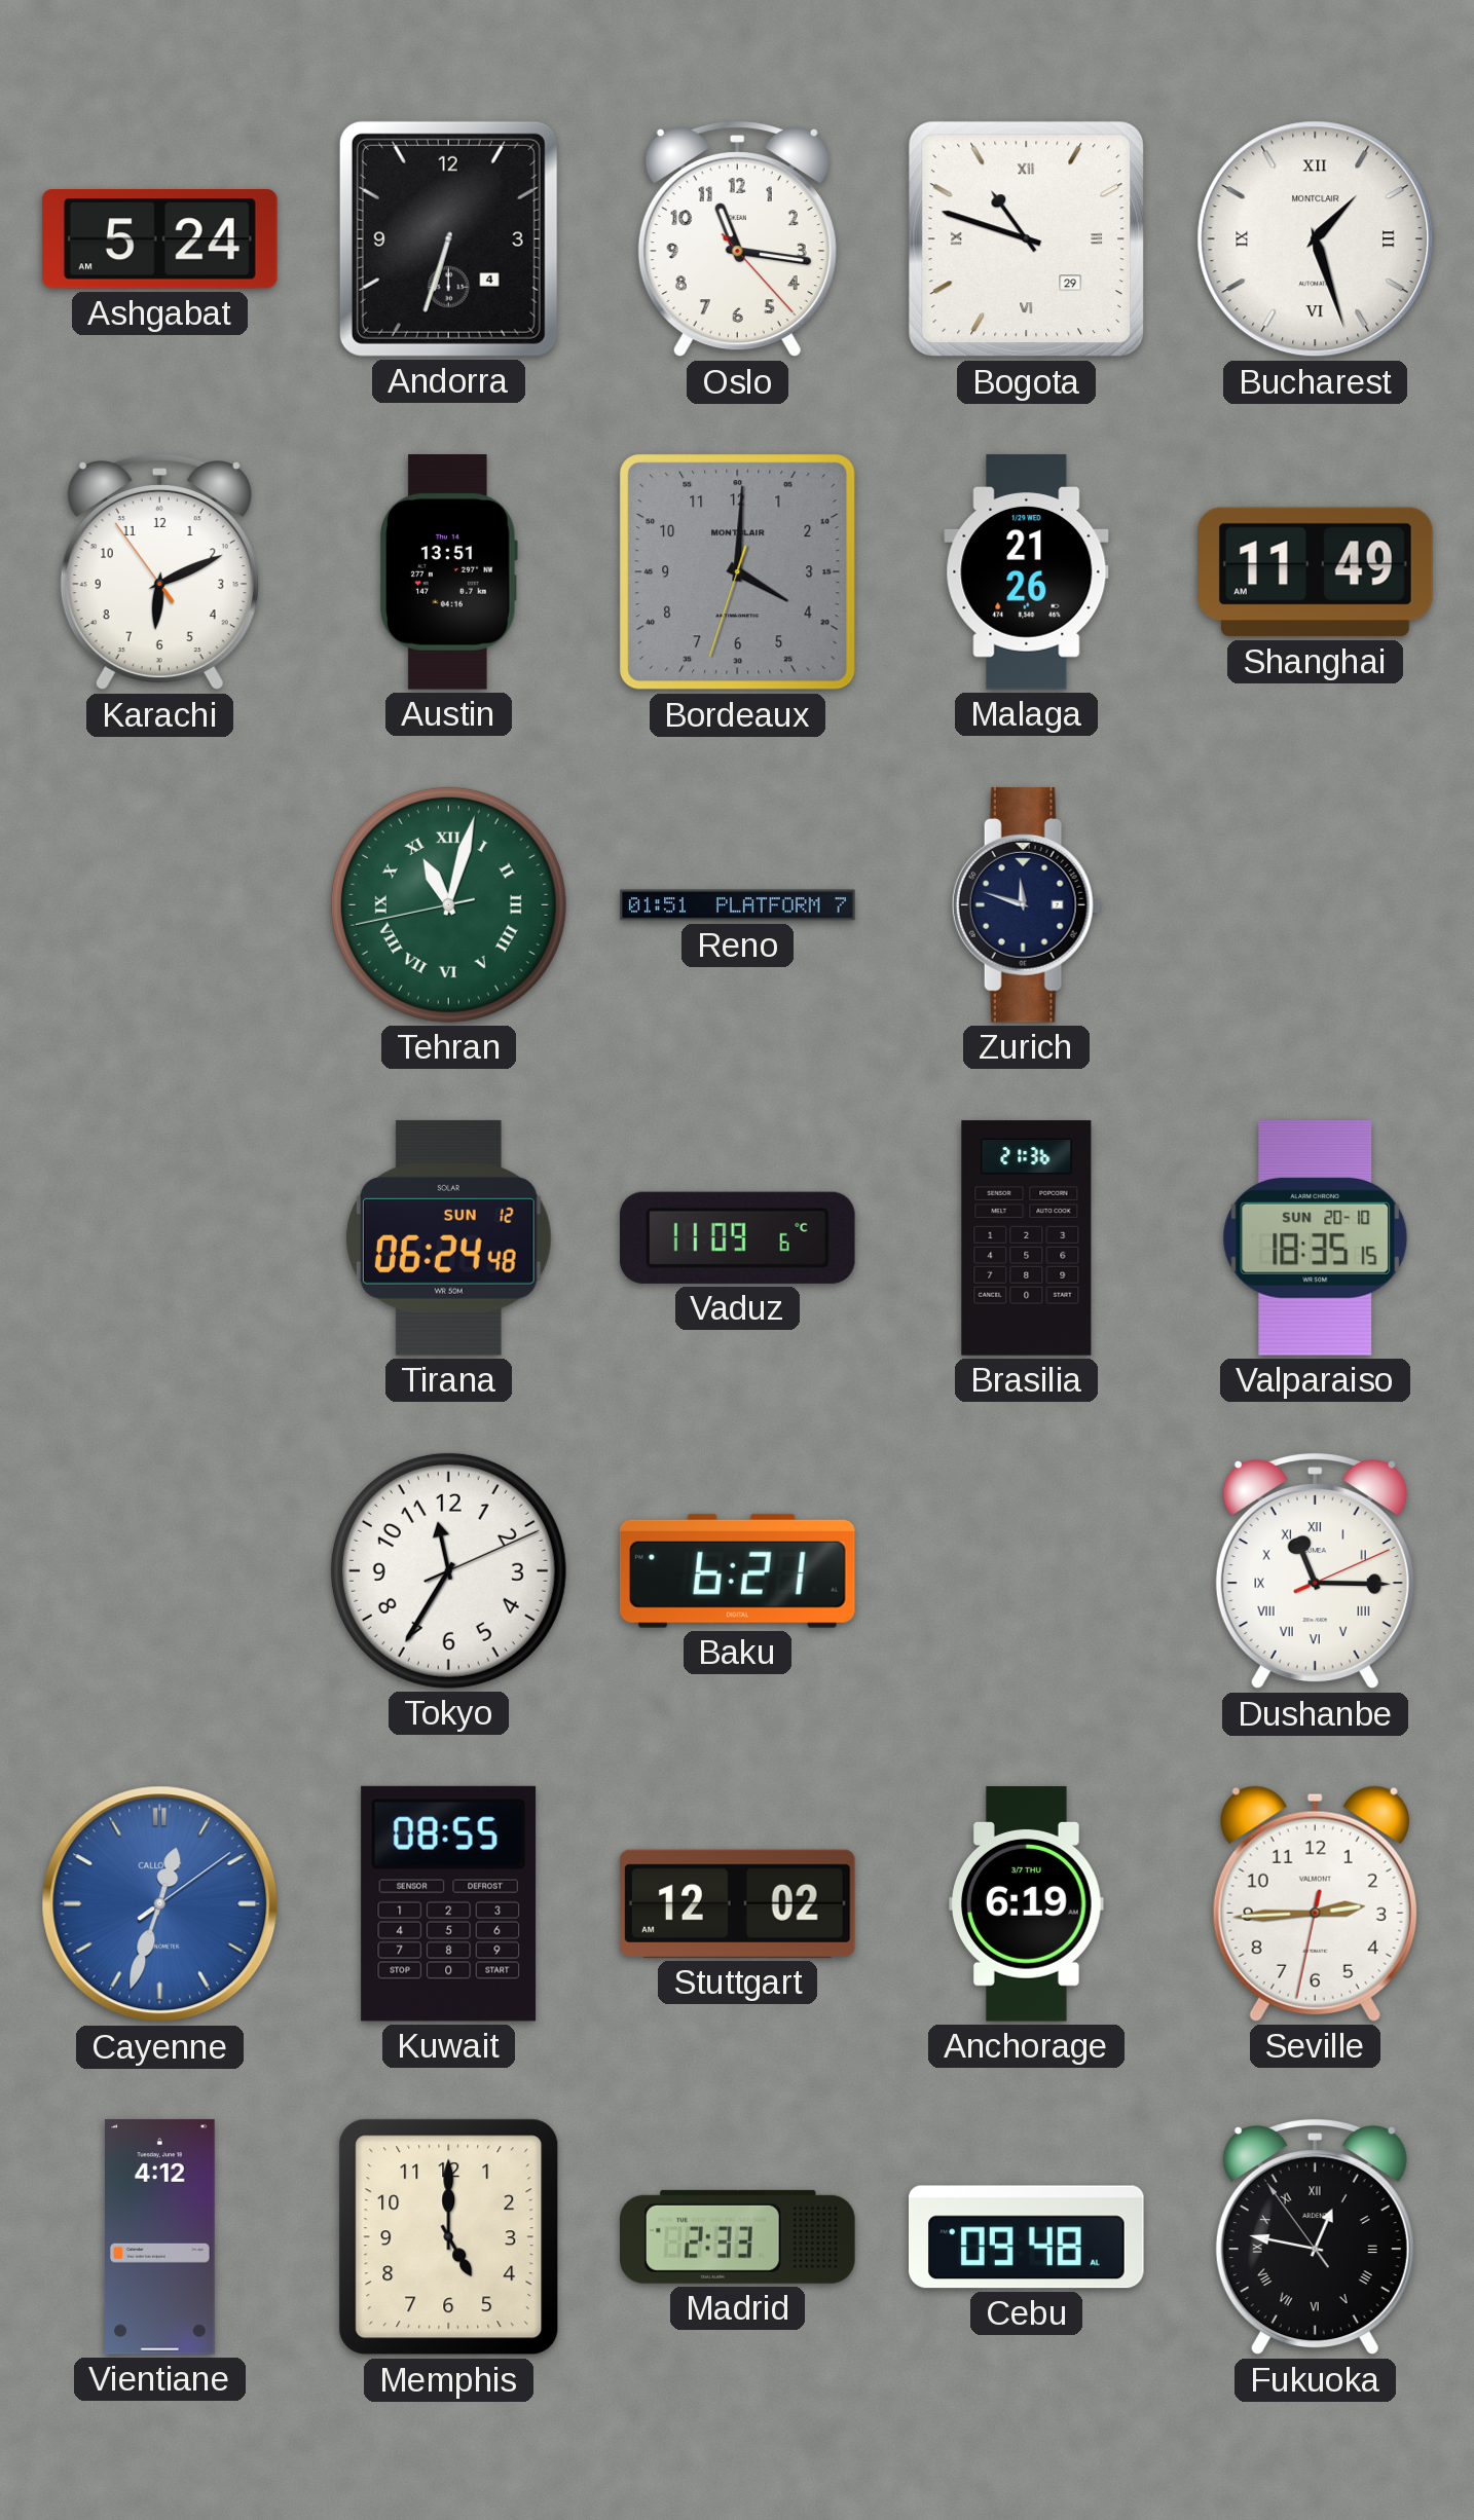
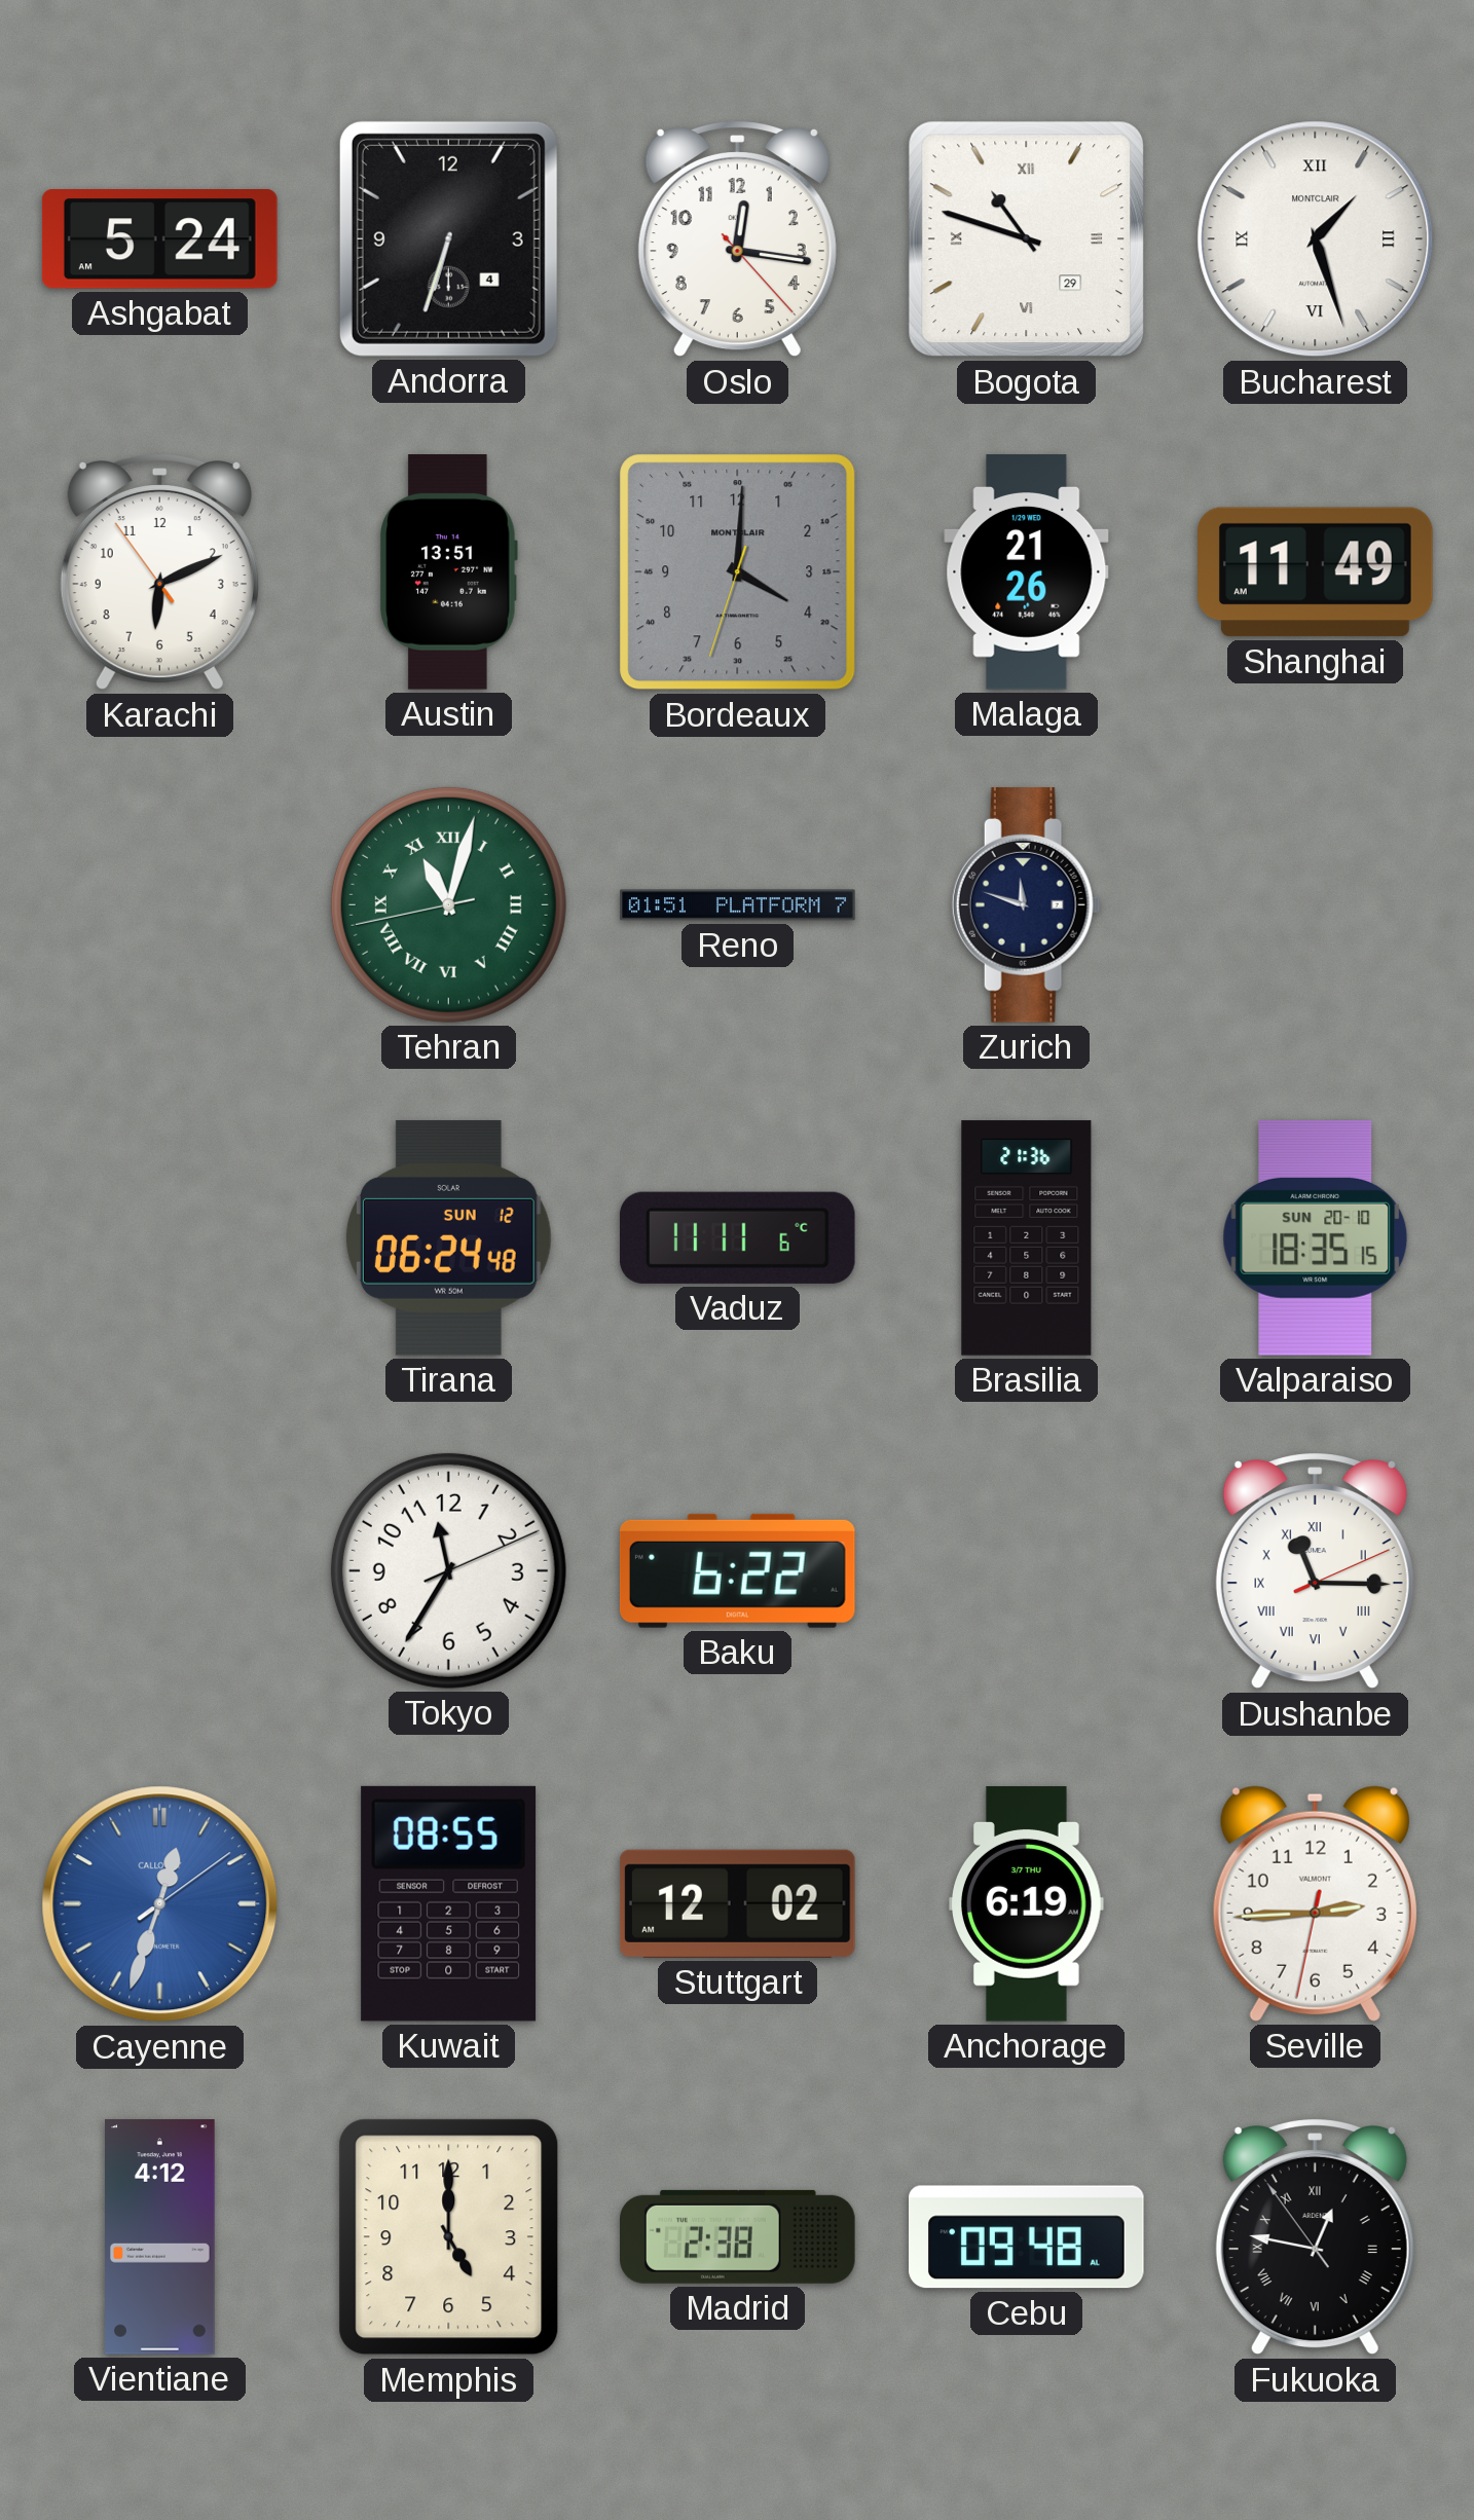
Oslo: 11:16 -> 12:16
Vaduz: 11:09 -> 11:11
Baku: 6:21 -> 6:22
Madrid: 2:33 -> 2:38
